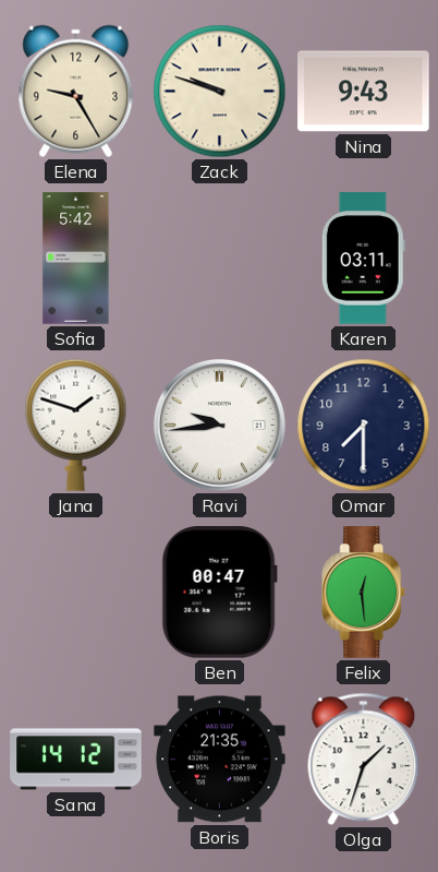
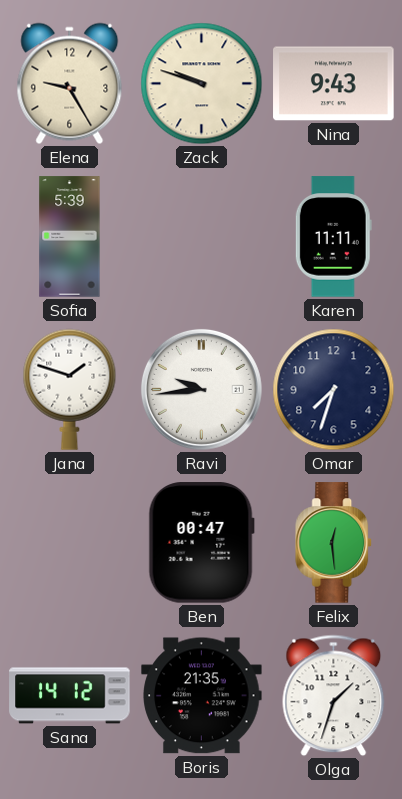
Sofia: 5:42 -> 5:39
Karen: 03:11 -> 11:11
Omar: 7:30 -> 7:33
